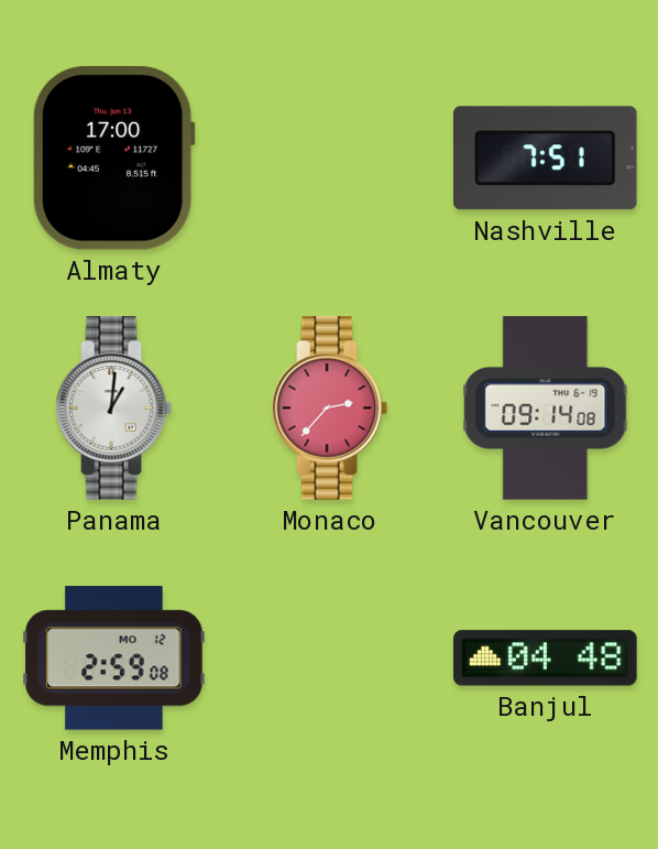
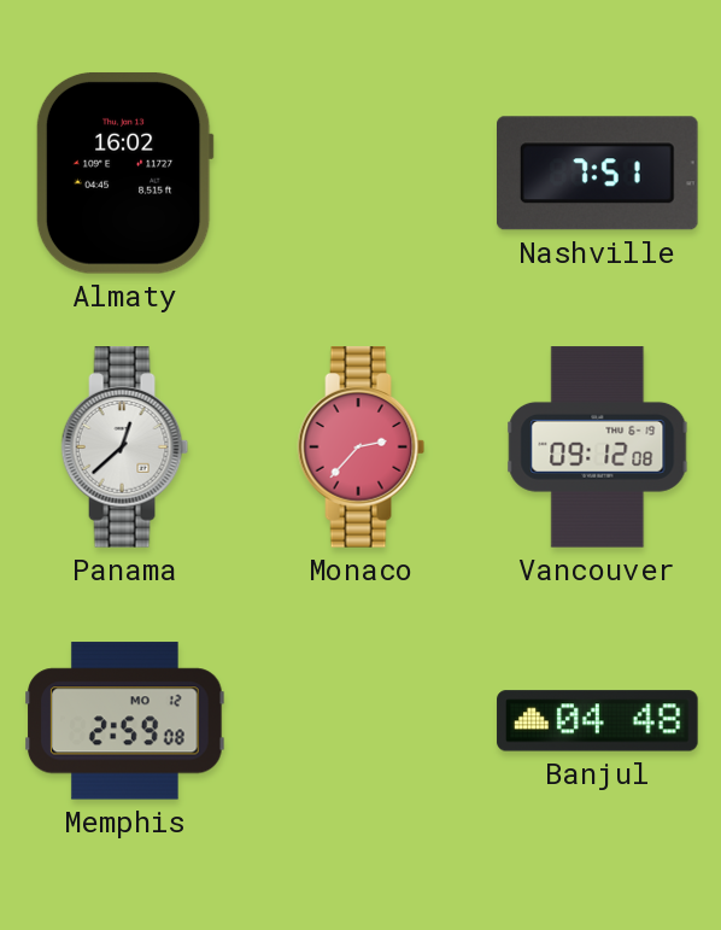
Almaty: 17:00 -> 16:02
Panama: 1:01 -> 12:38
Vancouver: 09:14 -> 09:12
